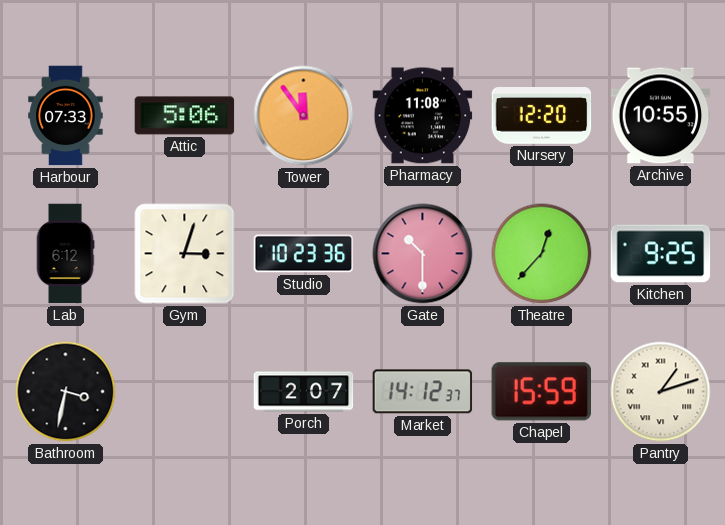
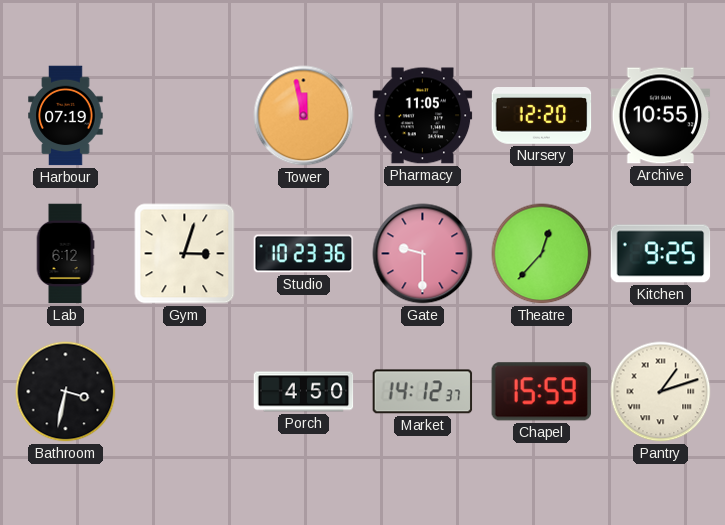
Harbour: 07:33 -> 07:19
Attic: 5:06 -> none
Tower: 11:54 -> 11:58
Pharmacy: 11:08 -> 11:05
Gate: 10:30 -> 9:30
Porch: 2:07 -> 4:50
